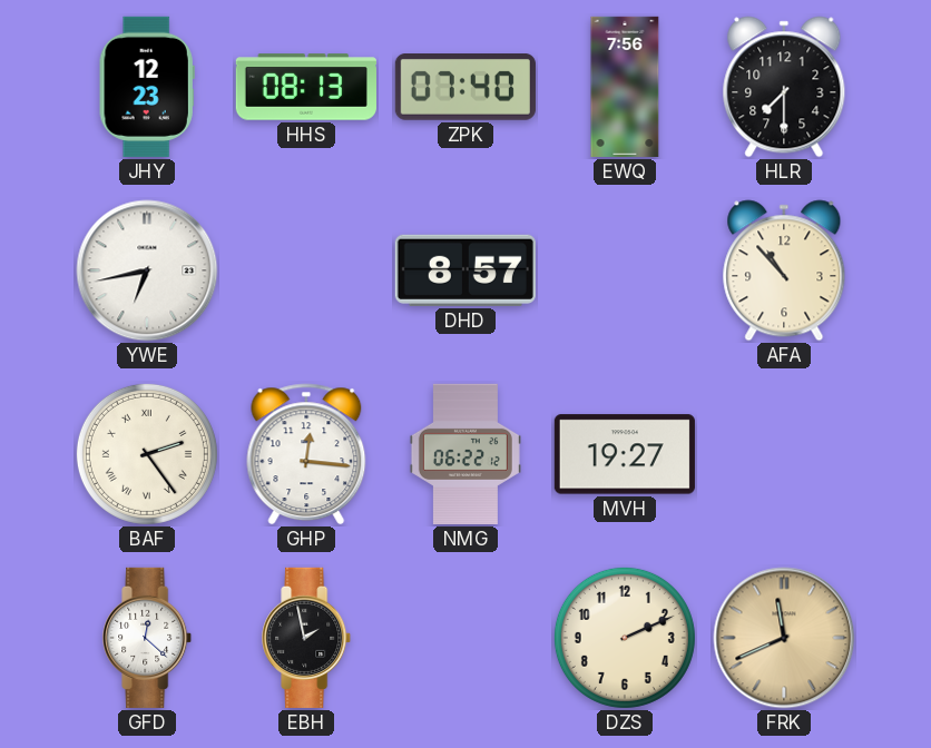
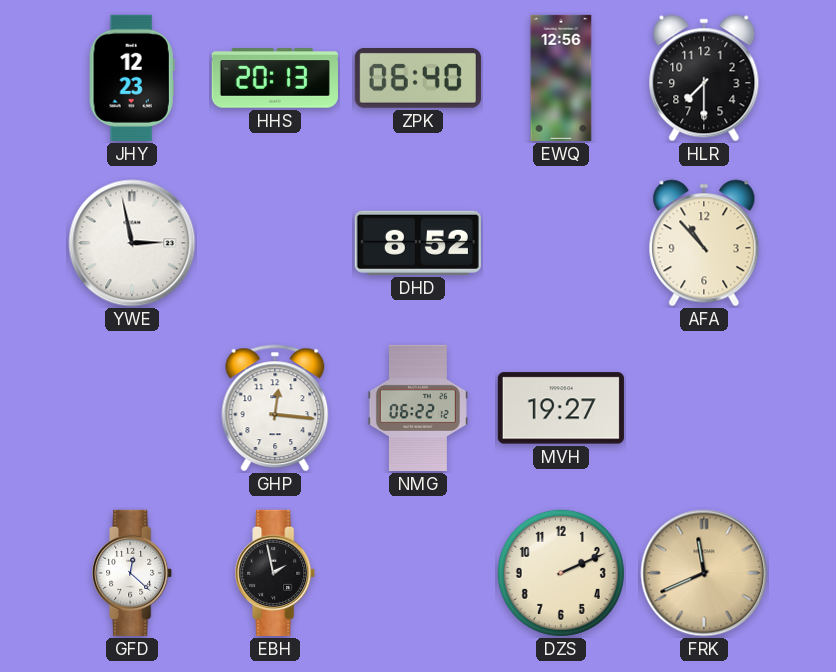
HHS: 08:13 -> 20:13
ZPK: 07:40 -> 06:40
EWQ: 7:56 -> 12:56
YWE: 6:43 -> 2:58
DHD: 8:57 -> 8:52
BAF: 2:24 -> none
